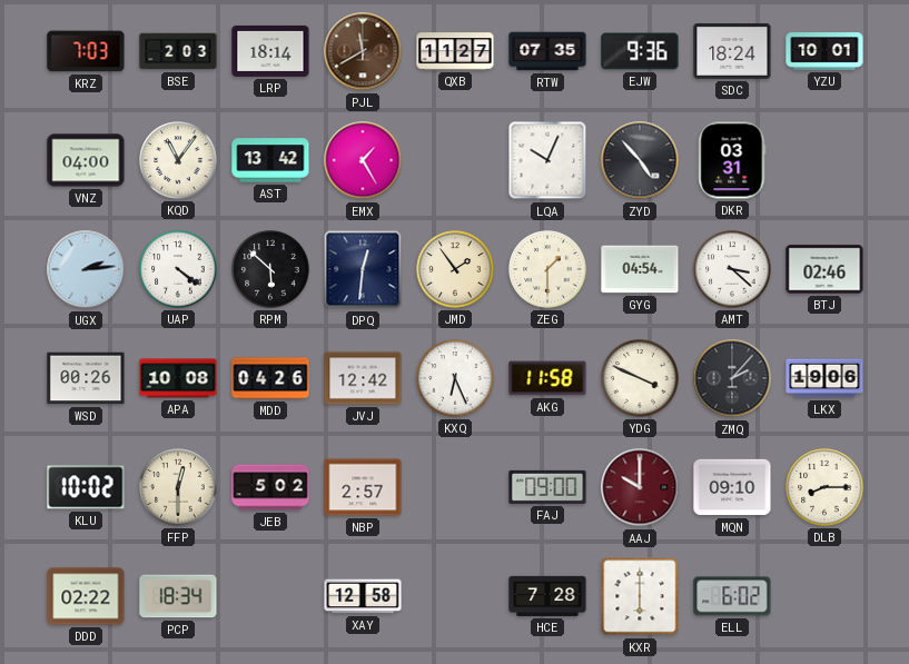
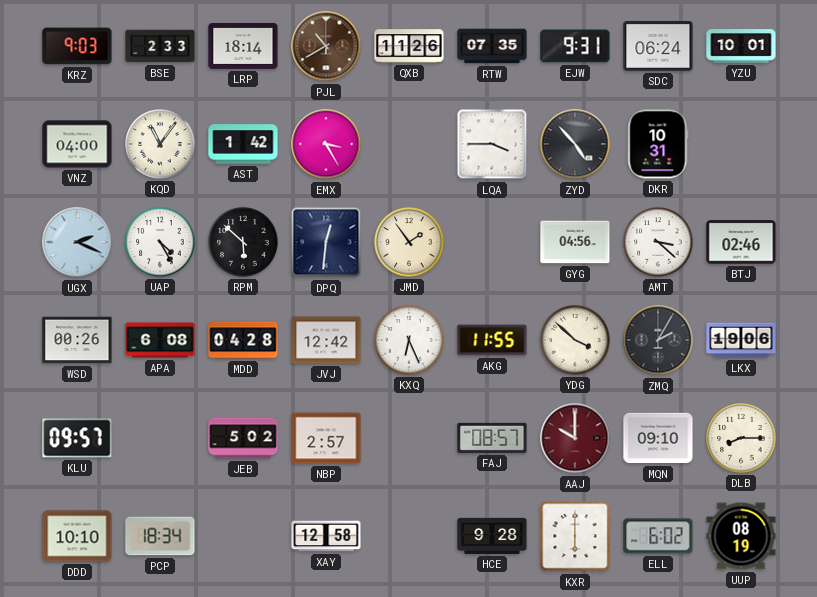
KRZ: 7:03 -> 9:03
BSE: 2:03 -> 2:33
PJL: 11:40 -> 10:40
QXB: 11:27 -> 11:26
EJW: 9:36 -> 9:31
SDC: 18:24 -> 06:24
AST: 13:42 -> 1:42
EMX: 1:25 -> 3:25
LQA: 10:04 -> 3:45
DKR: 03:31 -> 10:31
UGX: 2:14 -> 2:19
UAP: 4:21 -> 4:25
ZEG: 1:30 -> none
GYG: 04:54 -> 04:56
APA: 10:08 -> 6:08
MDD: 04:26 -> 04:28
AKG: 11:58 -> 11:55
YDG: 3:49 -> 3:52
ZMQ: 2:07 -> 2:05
KLU: 10:02 -> 09:57
FFP: 12:30 -> none
FAJ: 09:00 -> 08:57
DDD: 02:22 -> 10:10
HCE: 7:28 -> 9:28
UUP: none -> 08:19
